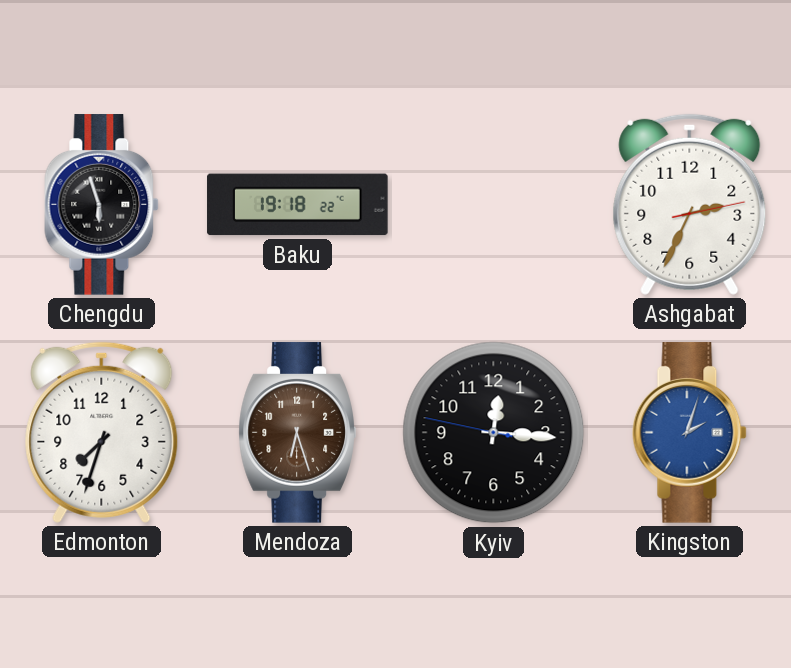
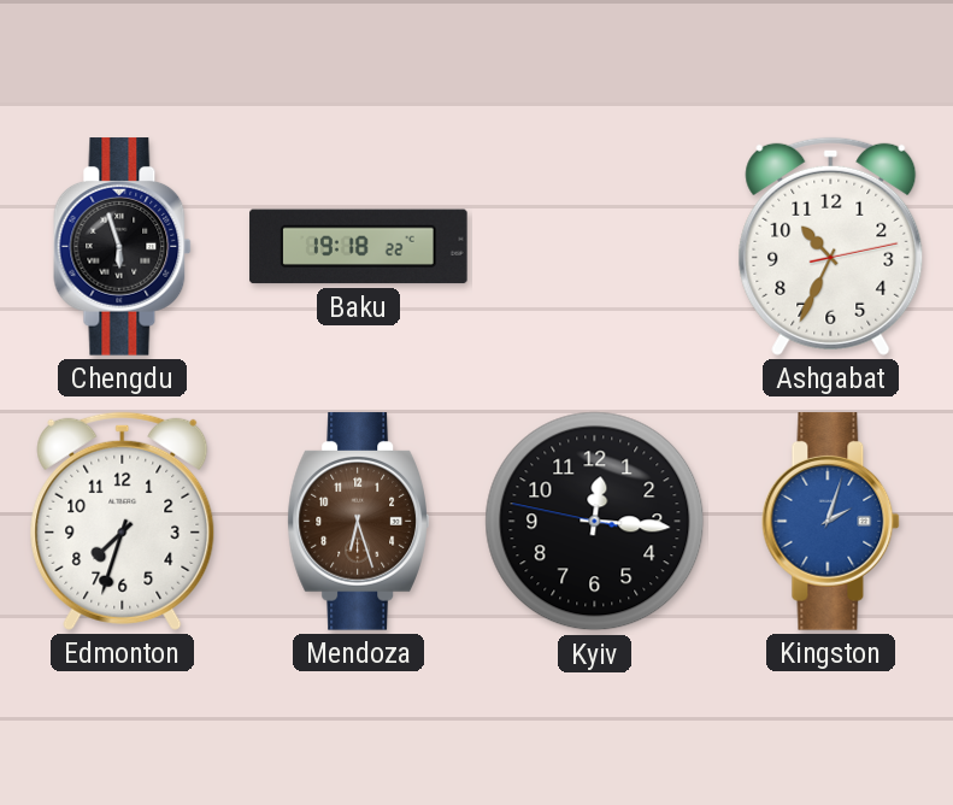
Ashgabat: 2:34 -> 10:34
